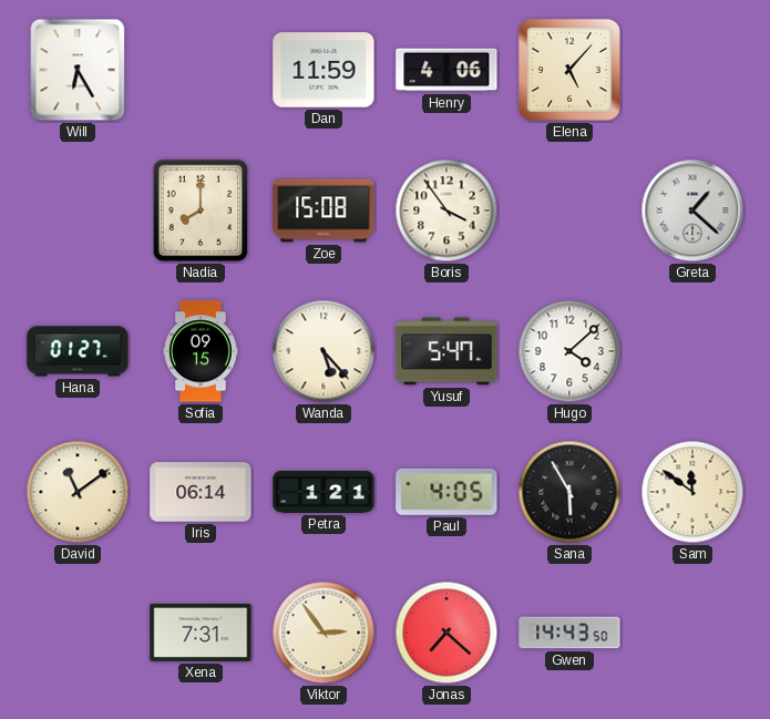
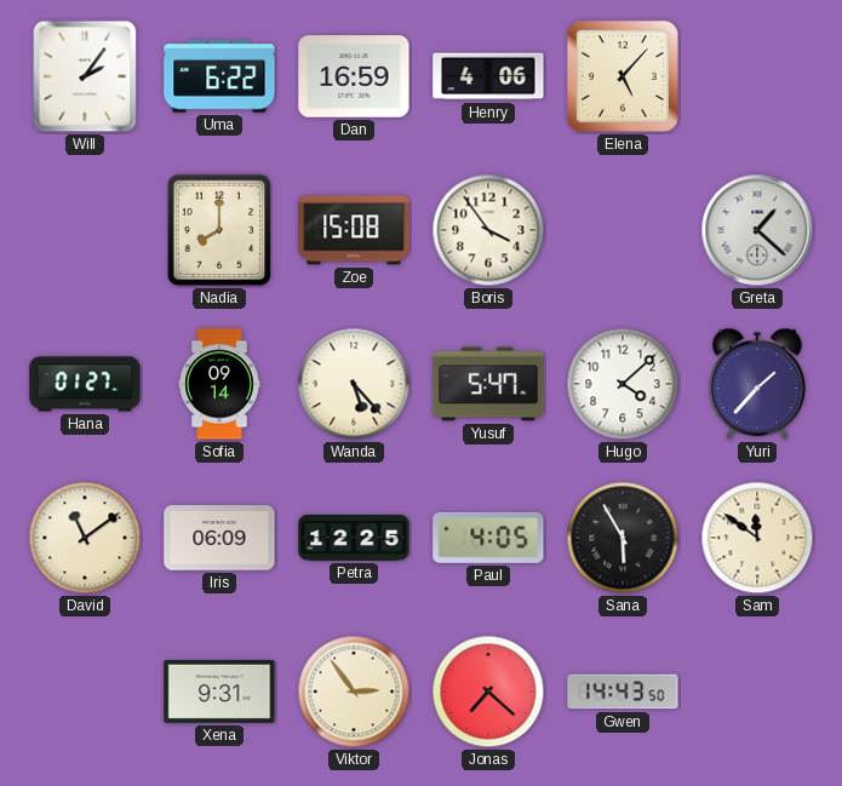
Will: 6:25 -> 2:06
Uma: none -> 6:22
Dan: 11:59 -> 16:59
Sofia: 09:15 -> 09:14
Yuri: none -> 1:37
Iris: 06:14 -> 06:09
Petra: 1:21 -> 12:25
Xena: 7:31 -> 9:31
